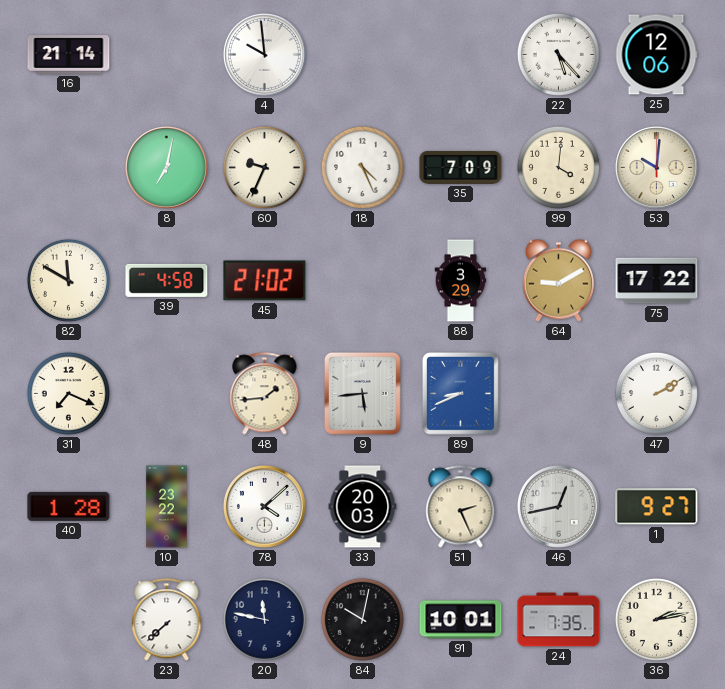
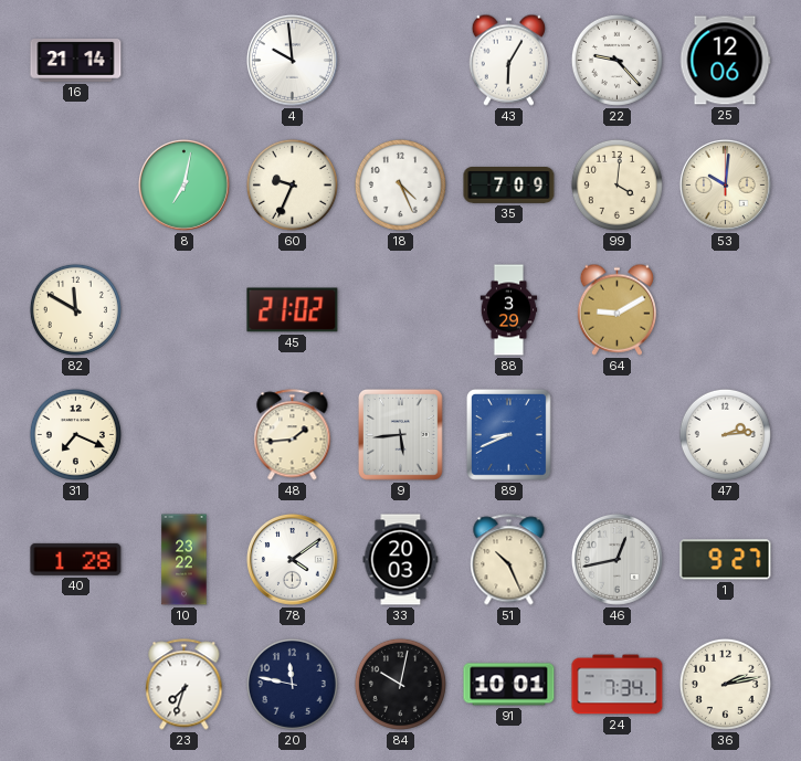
43: none -> 6:05
22: 5:23 -> 9:23
39: 4:58 -> none
75: 17:22 -> none
47: 2:10 -> 2:14
78: 4:08 -> 4:09
51: 2:26 -> 10:26
23: 7:38 -> 7:33
24: 7:35 -> 7:34
